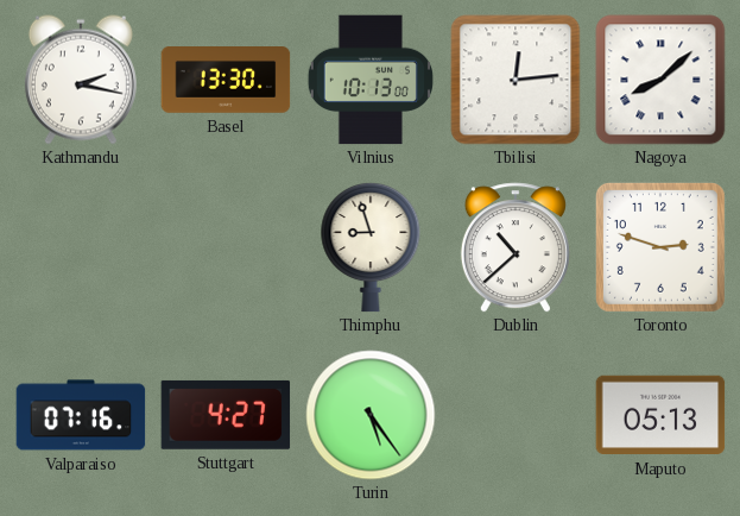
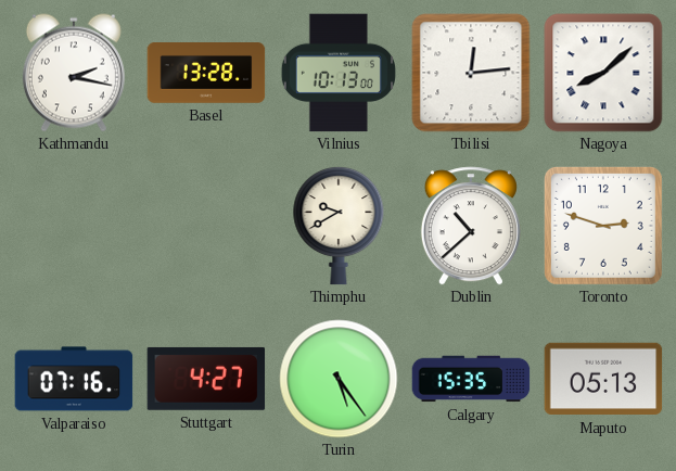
Basel: 13:30 -> 13:28
Thimphu: 8:57 -> 9:40
Calgary: none -> 15:35
